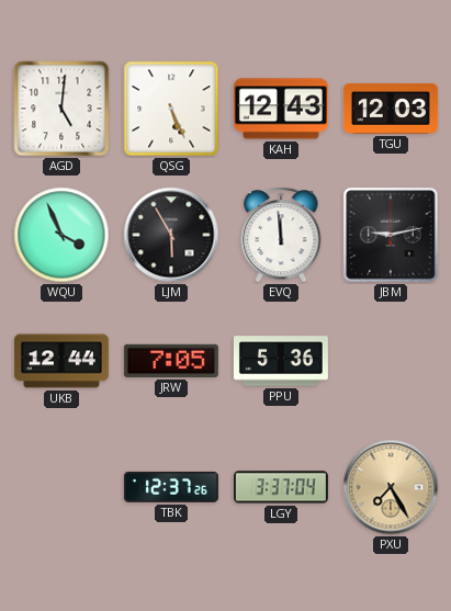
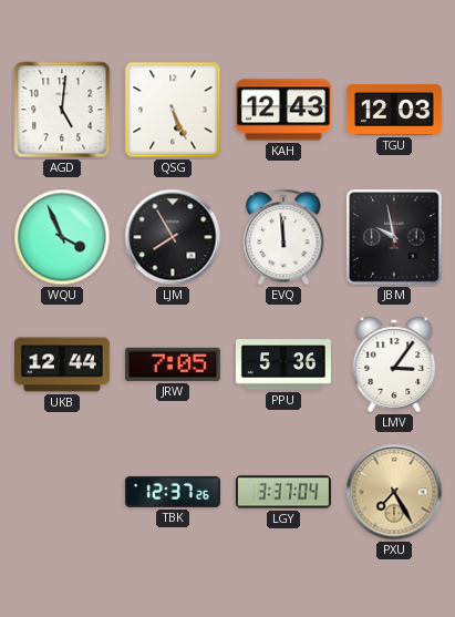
LJM: 5:55 -> 7:55
JBM: 9:13 -> 9:58
LMV: none -> 3:06
